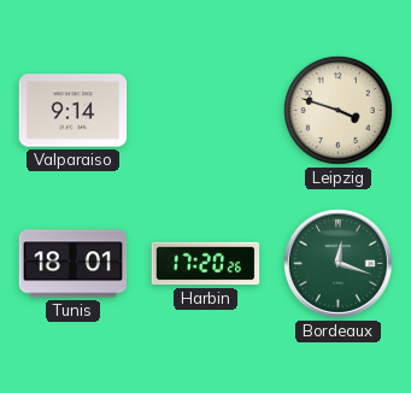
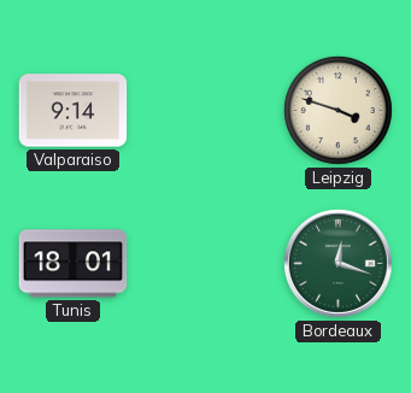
Harbin: 17:20 -> none
